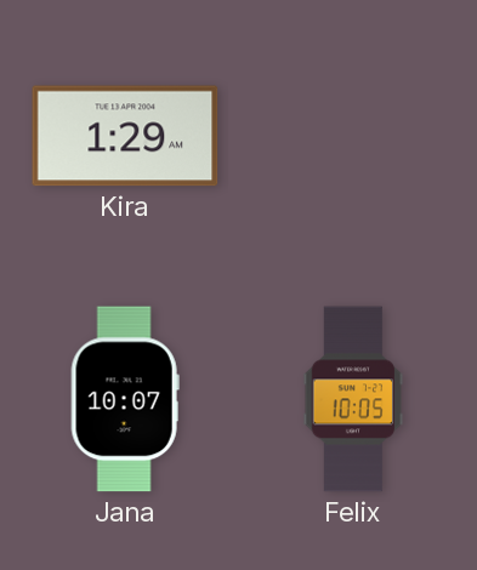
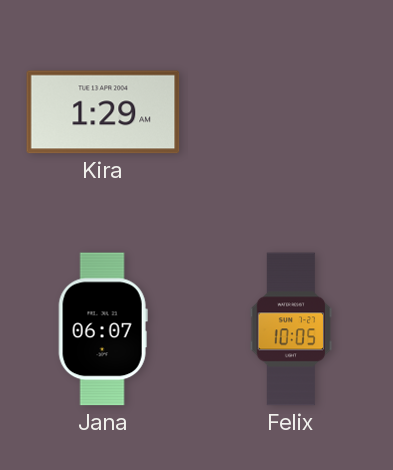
Jana: 10:07 -> 06:07
